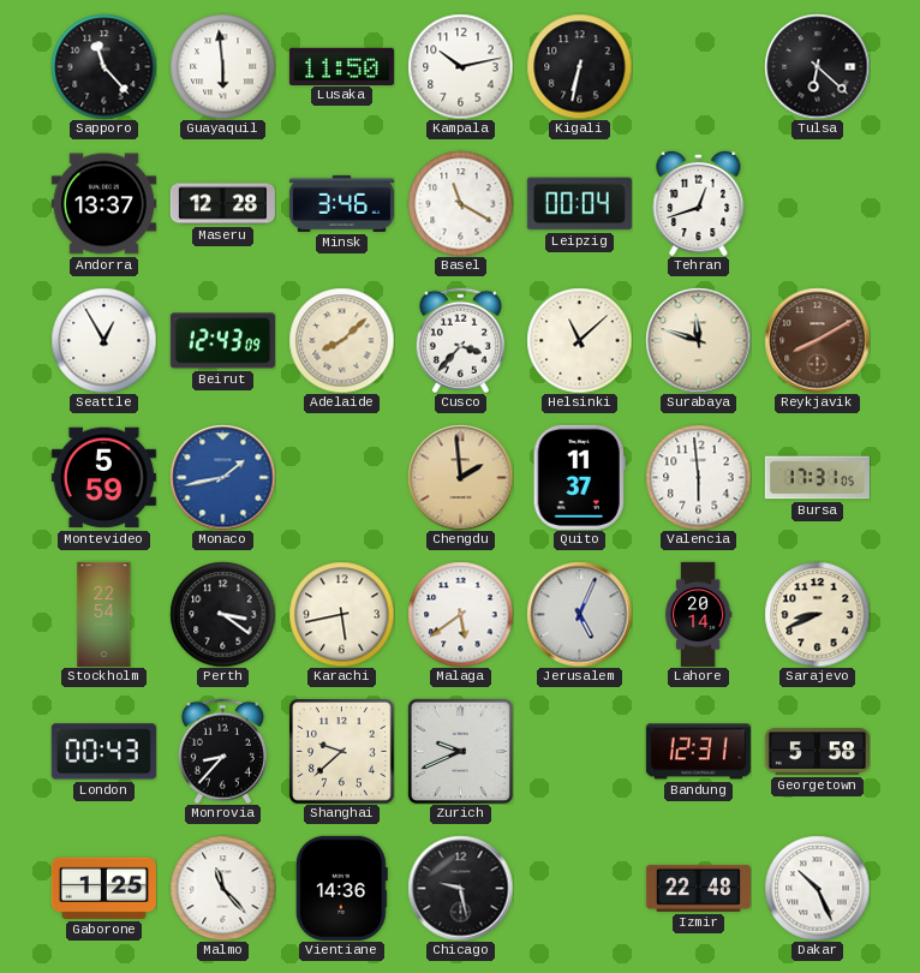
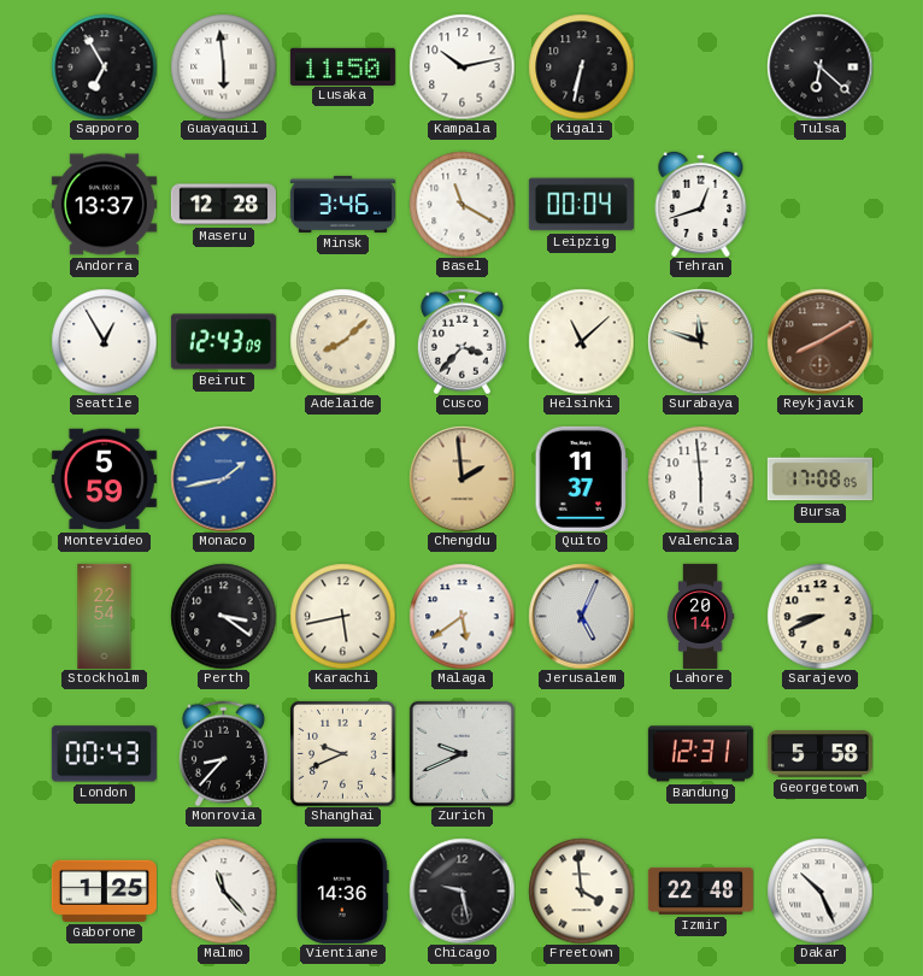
Sapporo: 11:23 -> 6:55
Bursa: 17:31 -> 17:08
Shanghai: 9:38 -> 9:41
Freetown: none -> 3:59
